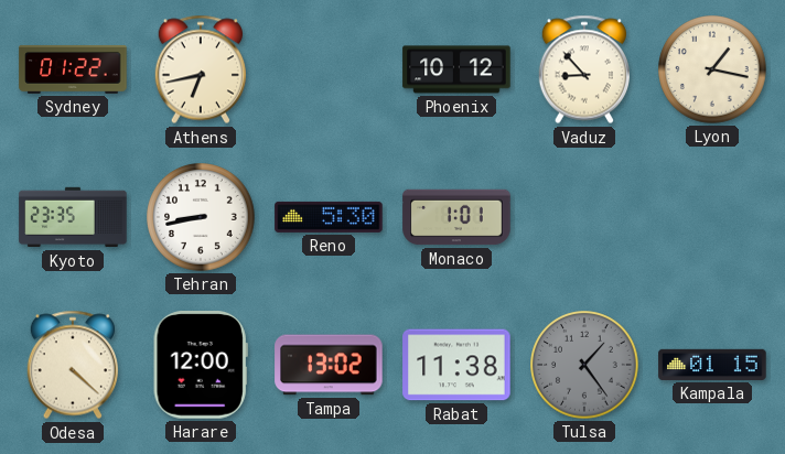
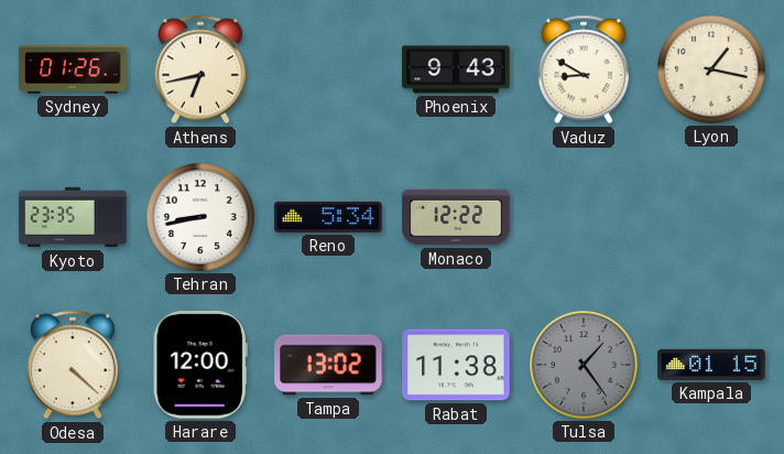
Sydney: 01:22 -> 01:26
Phoenix: 10:12 -> 9:43
Vaduz: 8:53 -> 8:50
Reno: 5:30 -> 5:34
Monaco: 1:01 -> 12:22
